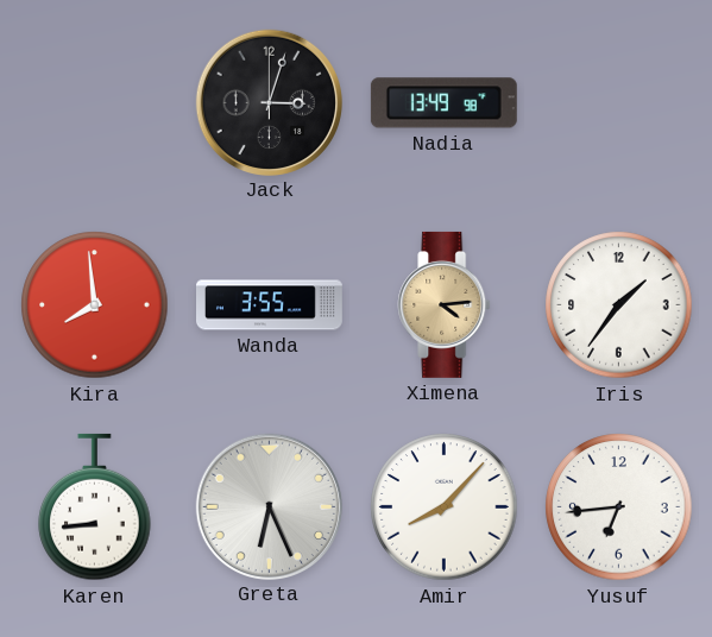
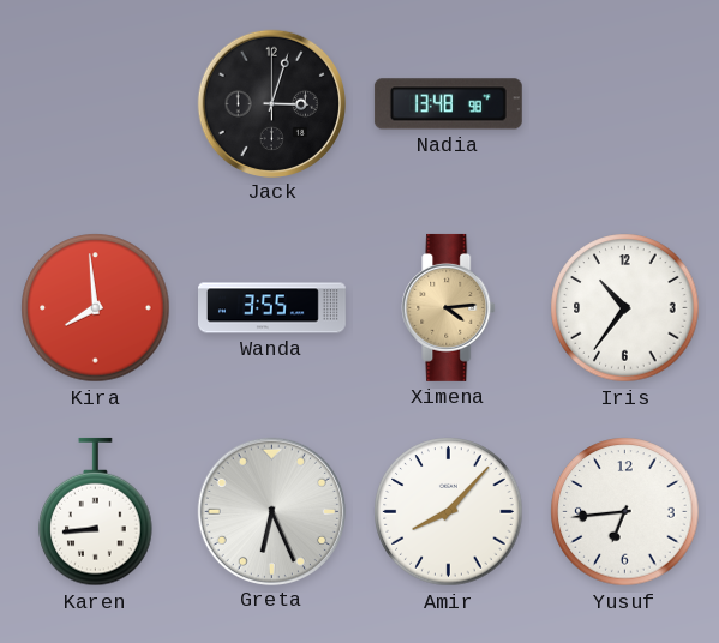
Nadia: 13:49 -> 13:48
Iris: 1:36 -> 10:36
